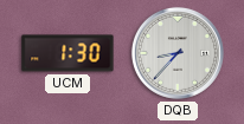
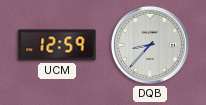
UCM: 1:30 -> 12:59
